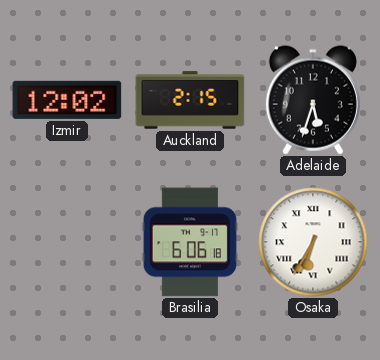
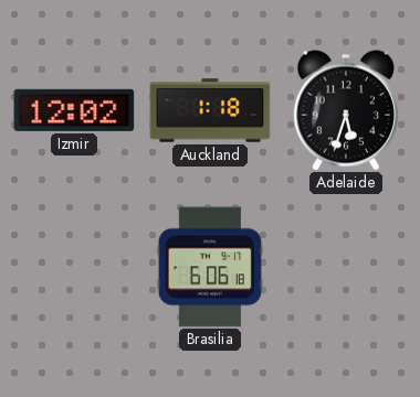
Auckland: 2:15 -> 1:18
Osaka: 6:35 -> none
